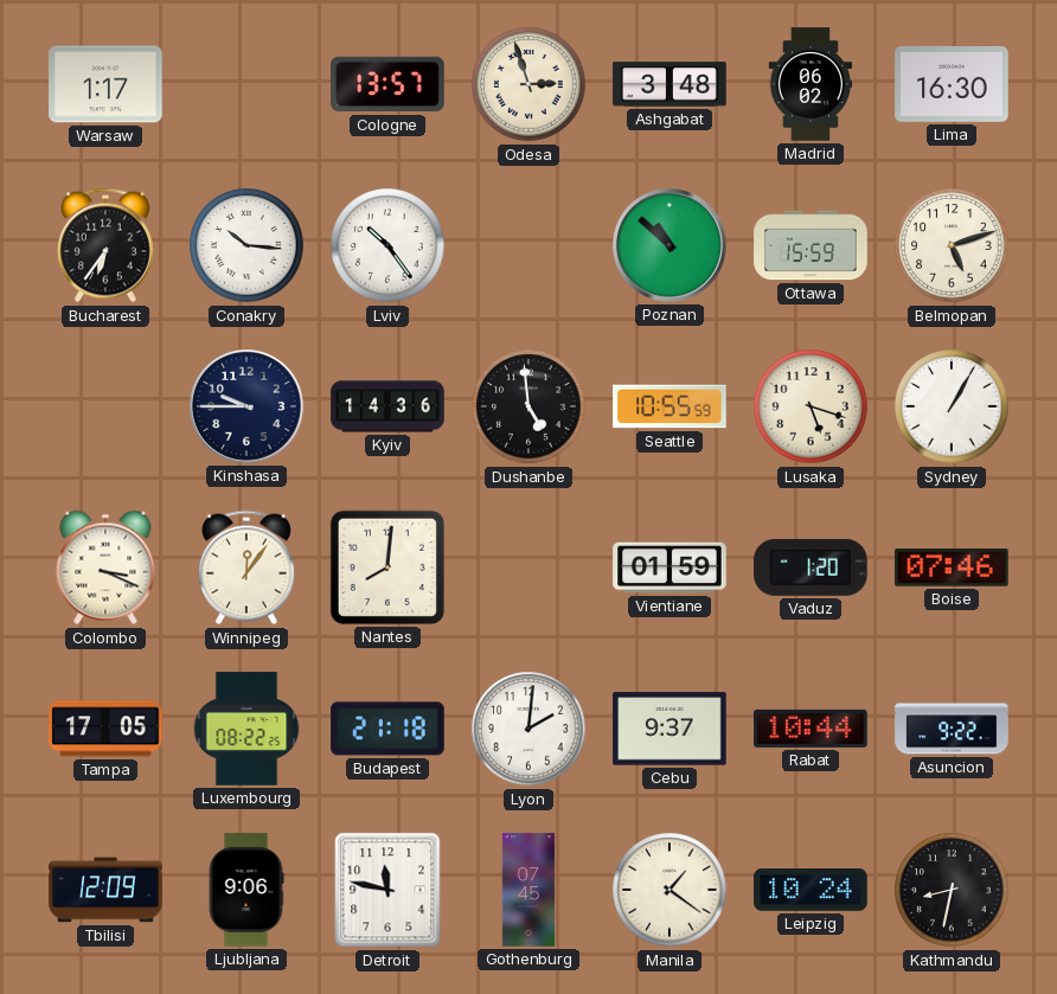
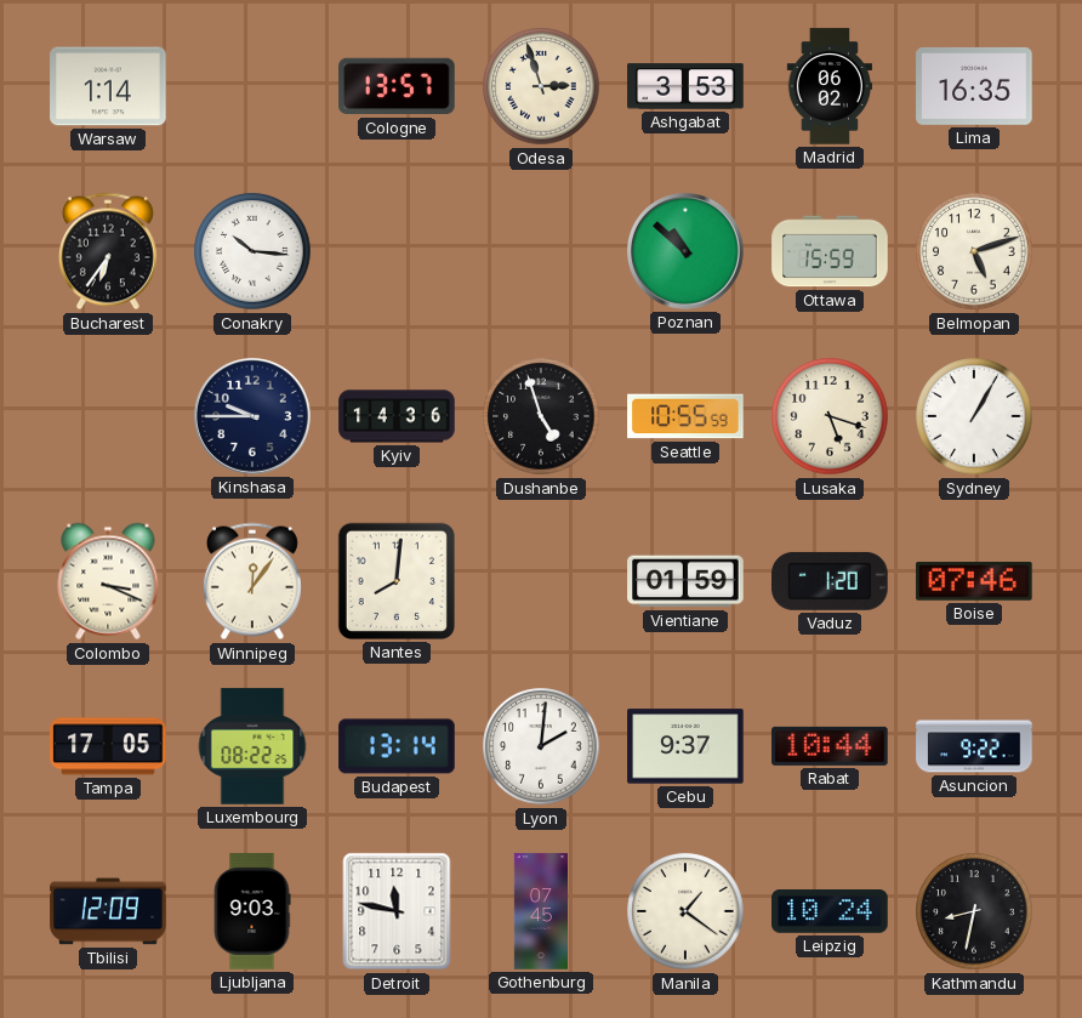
Warsaw: 1:17 -> 1:14
Ashgabat: 3:48 -> 3:53
Lima: 16:30 -> 16:35
Lviv: 10:24 -> none
Dushanbe: 4:59 -> 4:57
Budapest: 21:18 -> 13:14
Ljubljana: 9:06 -> 9:03
